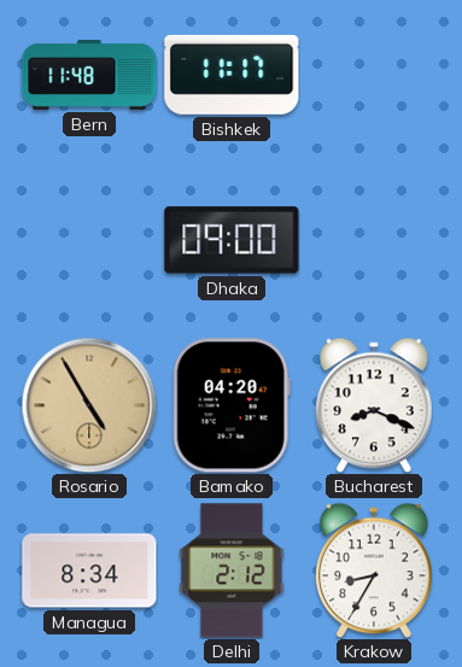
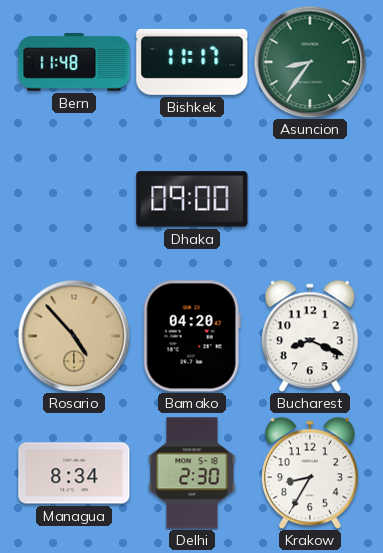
Asuncion: none -> 8:36
Rosario: 4:55 -> 4:53
Delhi: 2:12 -> 2:30
